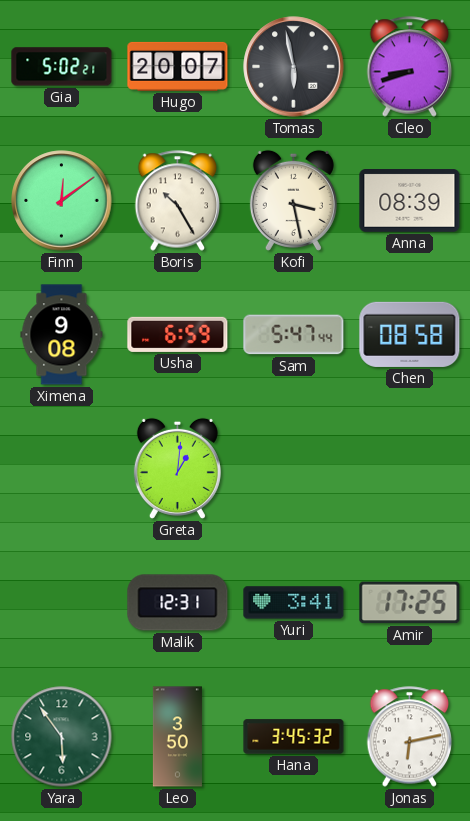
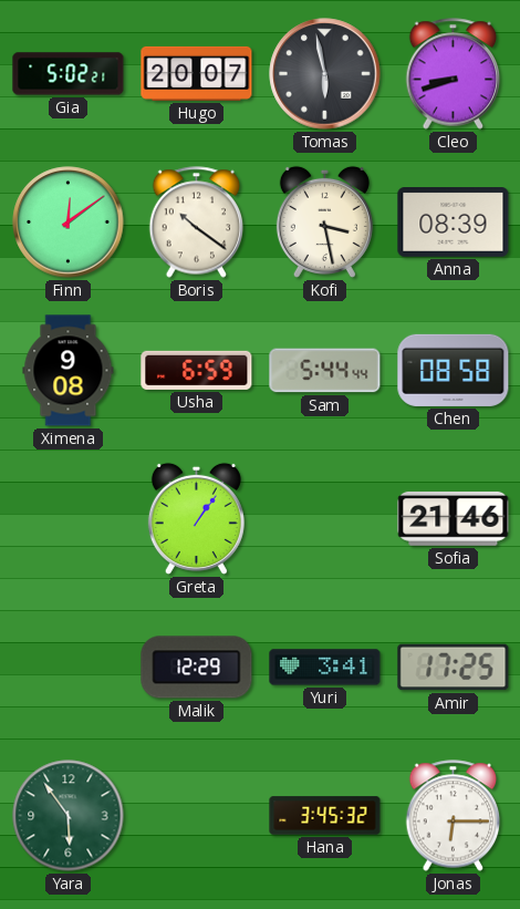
Boris: 10:25 -> 10:21
Sam: 5:47 -> 5:44
Greta: 1:01 -> 1:06
Sofia: none -> 21:46
Malik: 12:31 -> 12:29
Leo: 3:50 -> none
Jonas: 6:13 -> 6:15
